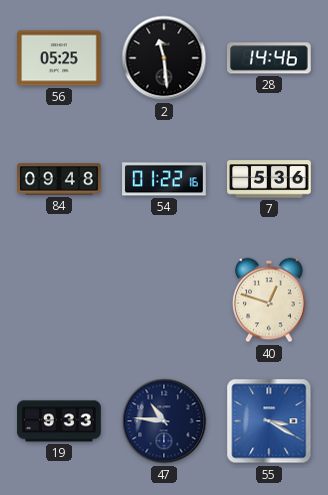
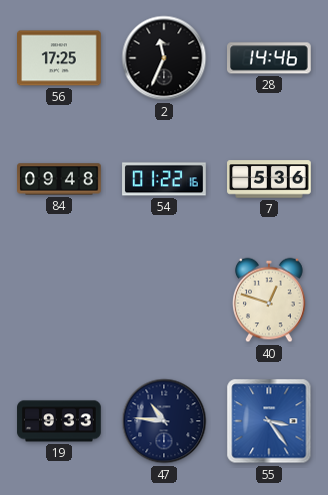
56: 05:25 -> 17:25
2: 11:29 -> 11:34
55: 3:20 -> 3:24
